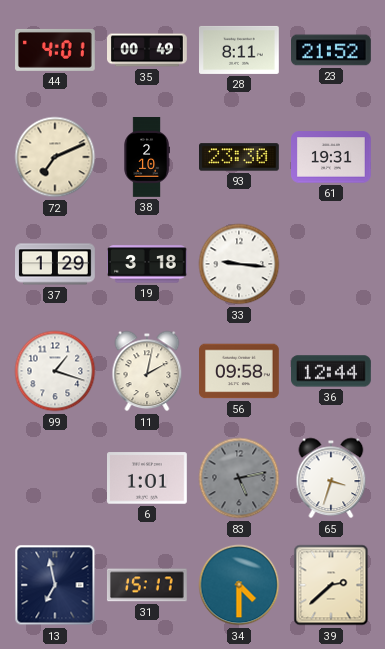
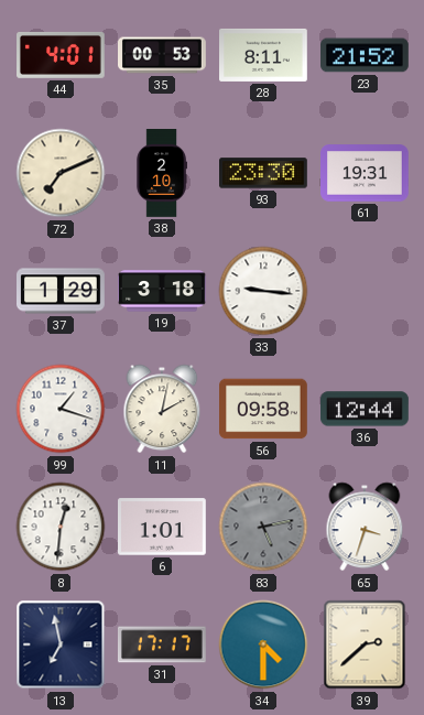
35: 00:49 -> 00:53
8: none -> 12:31
31: 15:17 -> 17:17
